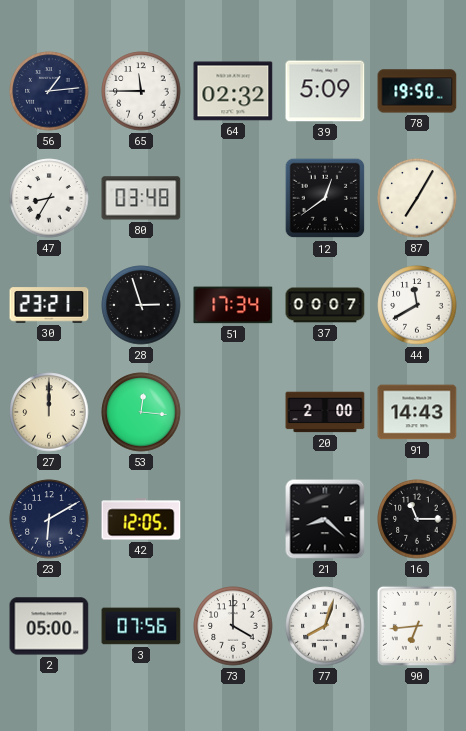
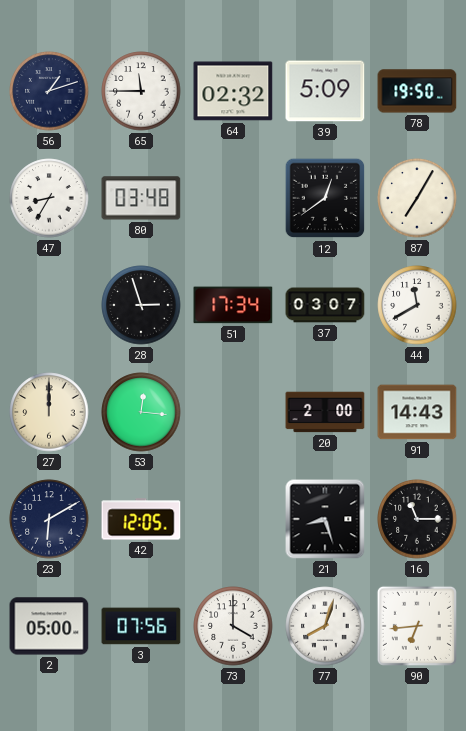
56: 1:14 -> 1:12
30: 23:21 -> none
37: 00:07 -> 03:07
21: 8:22 -> 8:27
